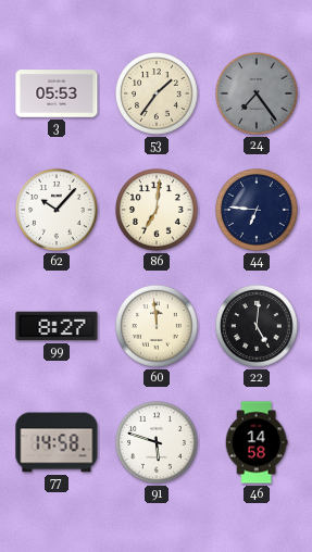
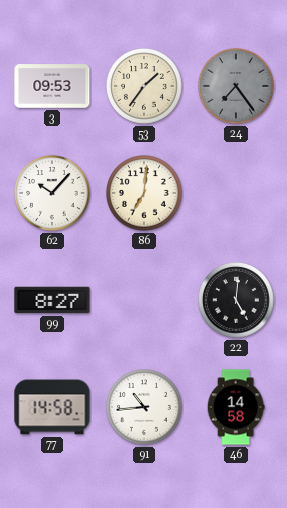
3: 05:53 -> 09:53
44: 6:46 -> none
60: 11:59 -> none
91: 5:48 -> 10:44
